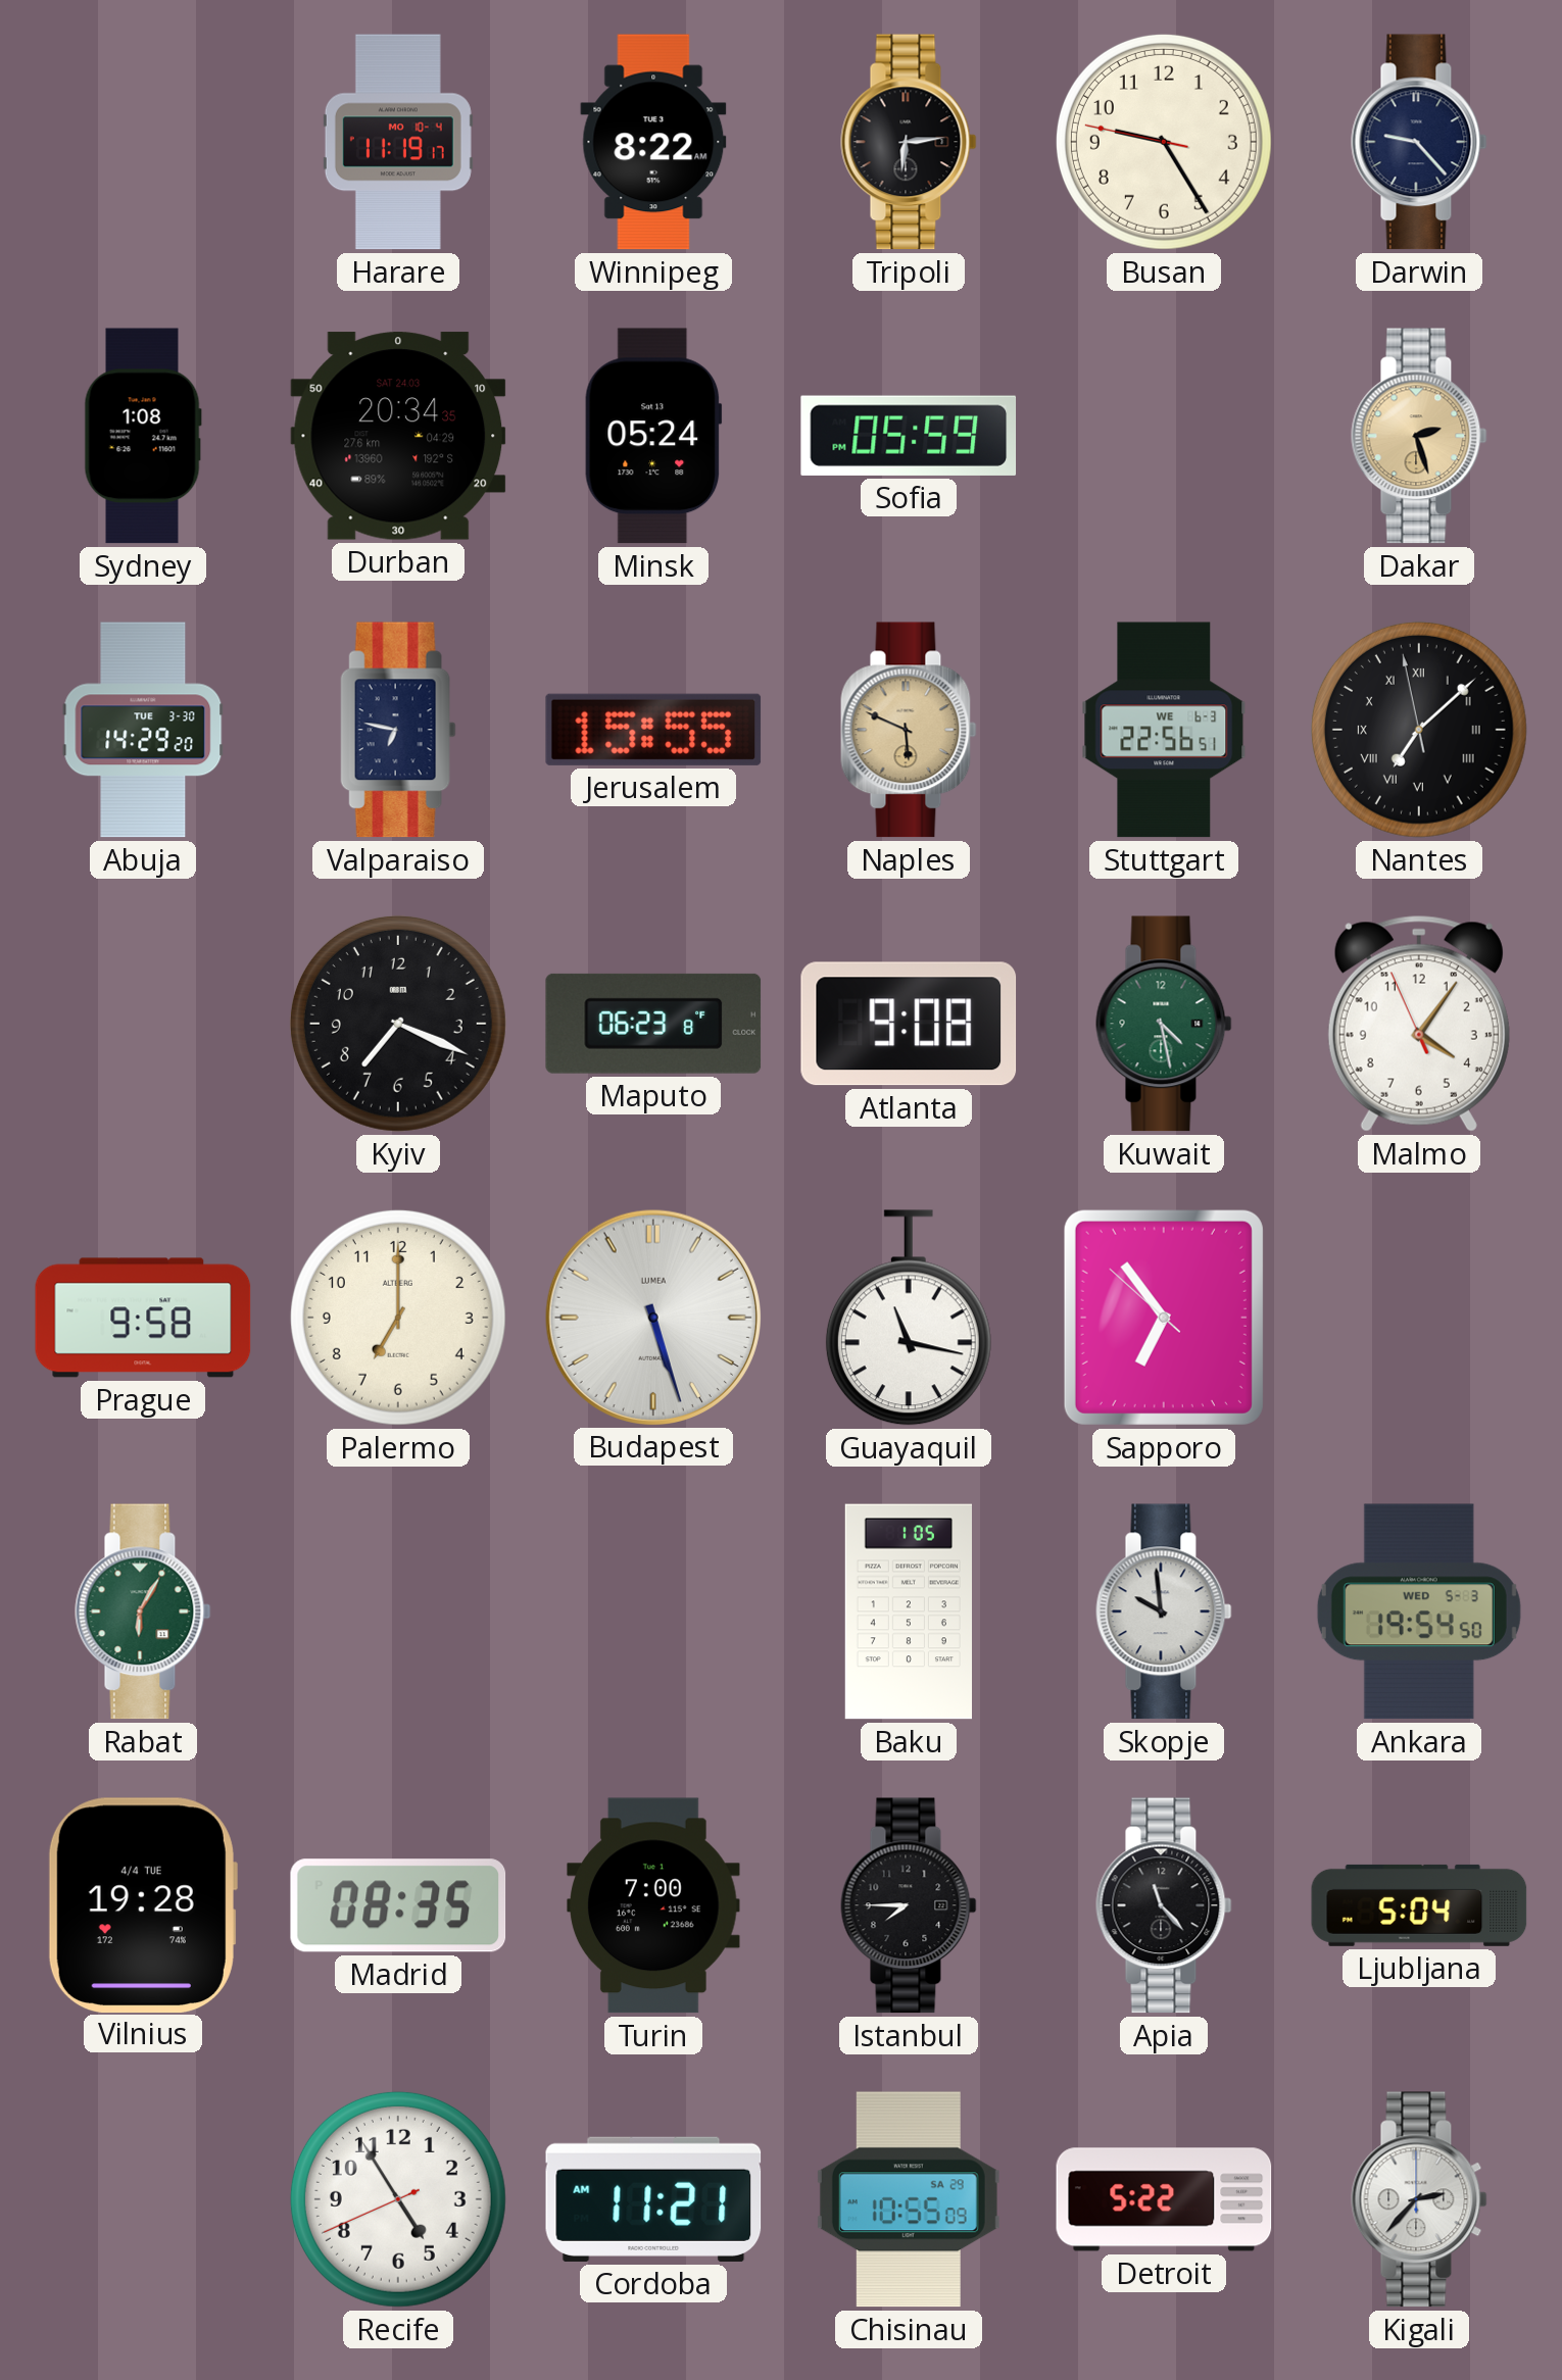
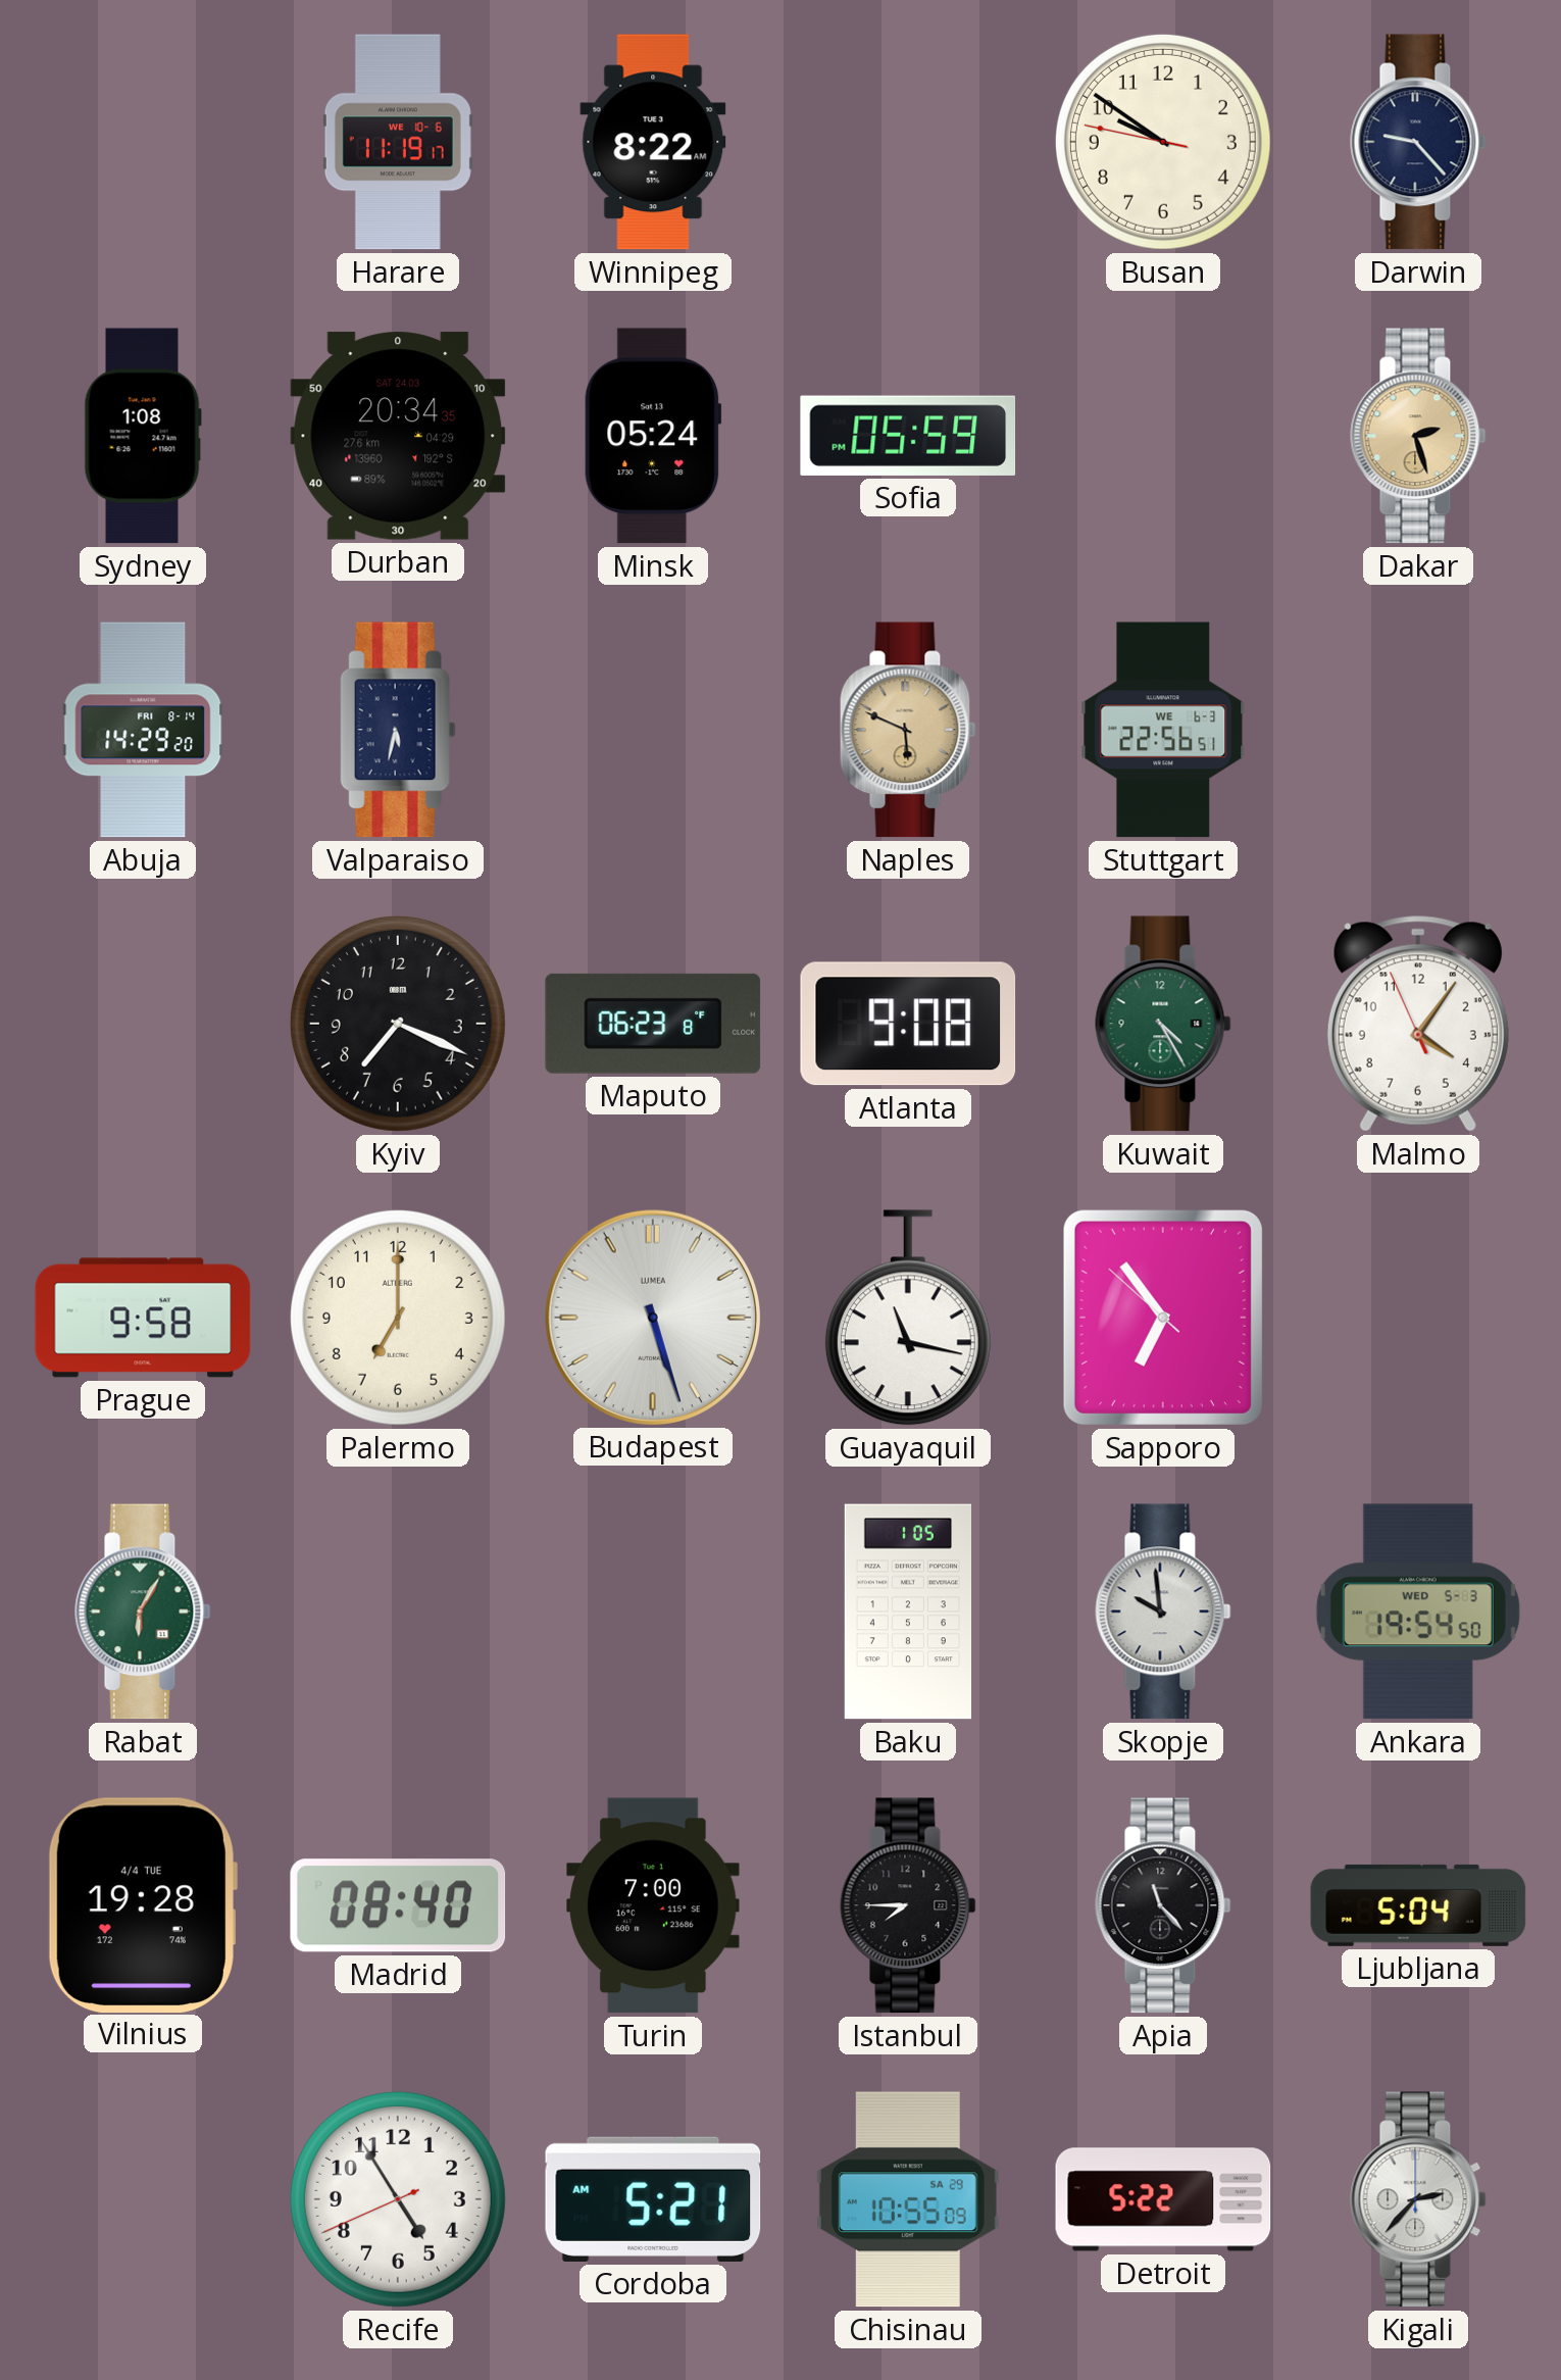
Harare date: MO 10-4 -> WE 10-6
Tripoli: 6:14 -> none
Busan: 9:24 -> 9:50
Abuja date: TUE 3-30 -> FRI 8-14
Valparaiso: 6:47 -> 5:32
Jerusalem: 15:55 -> none
Nantes: 7:07 -> none
Kuwait: 4:28 -> 4:25
Madrid: 08:35 -> 08:40
Cordoba: 11:21 -> 5:21
